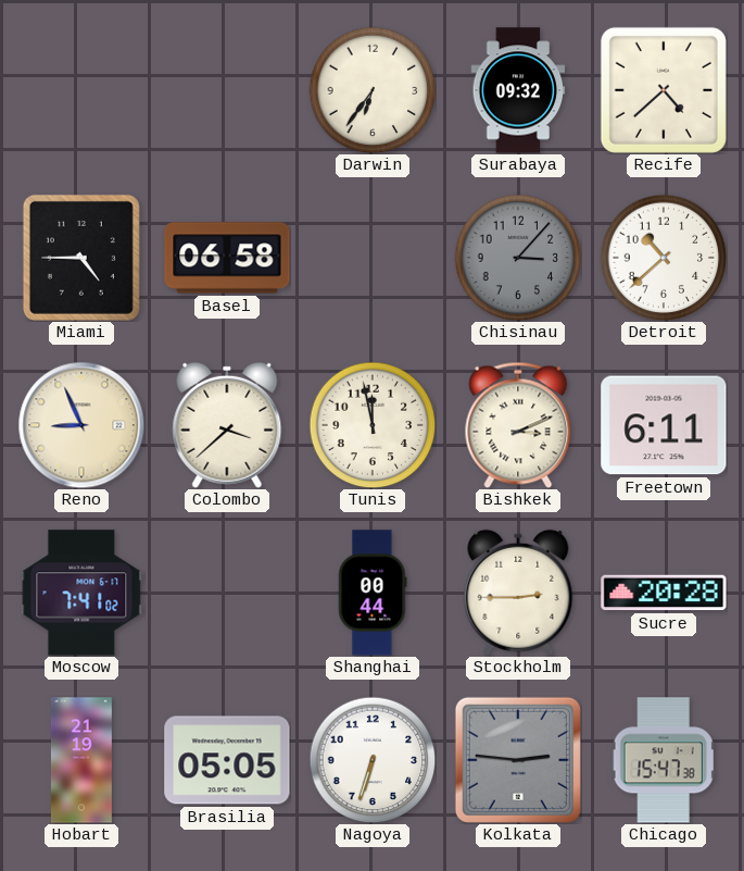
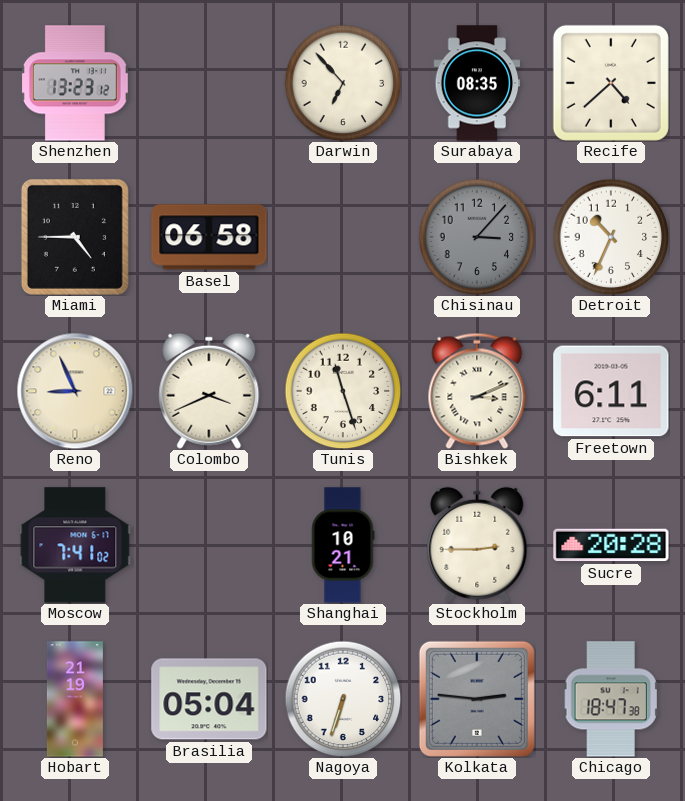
Shenzhen: none -> 13:23
Darwin: 6:36 -> 6:53
Surabaya: 09:32 -> 08:35
Detroit: 10:38 -> 10:34
Colombo: 3:38 -> 3:41
Tunis: 11:58 -> 11:27
Shanghai: 00:44 -> 10:21
Brasilia: 05:05 -> 05:04
Chicago: 15:47 -> 18:47
